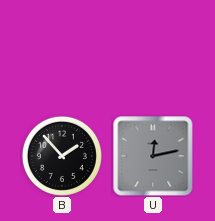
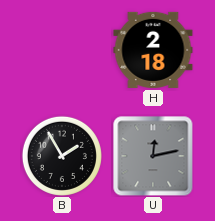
H: none -> 2:18
B: 1:53 -> 1:55
